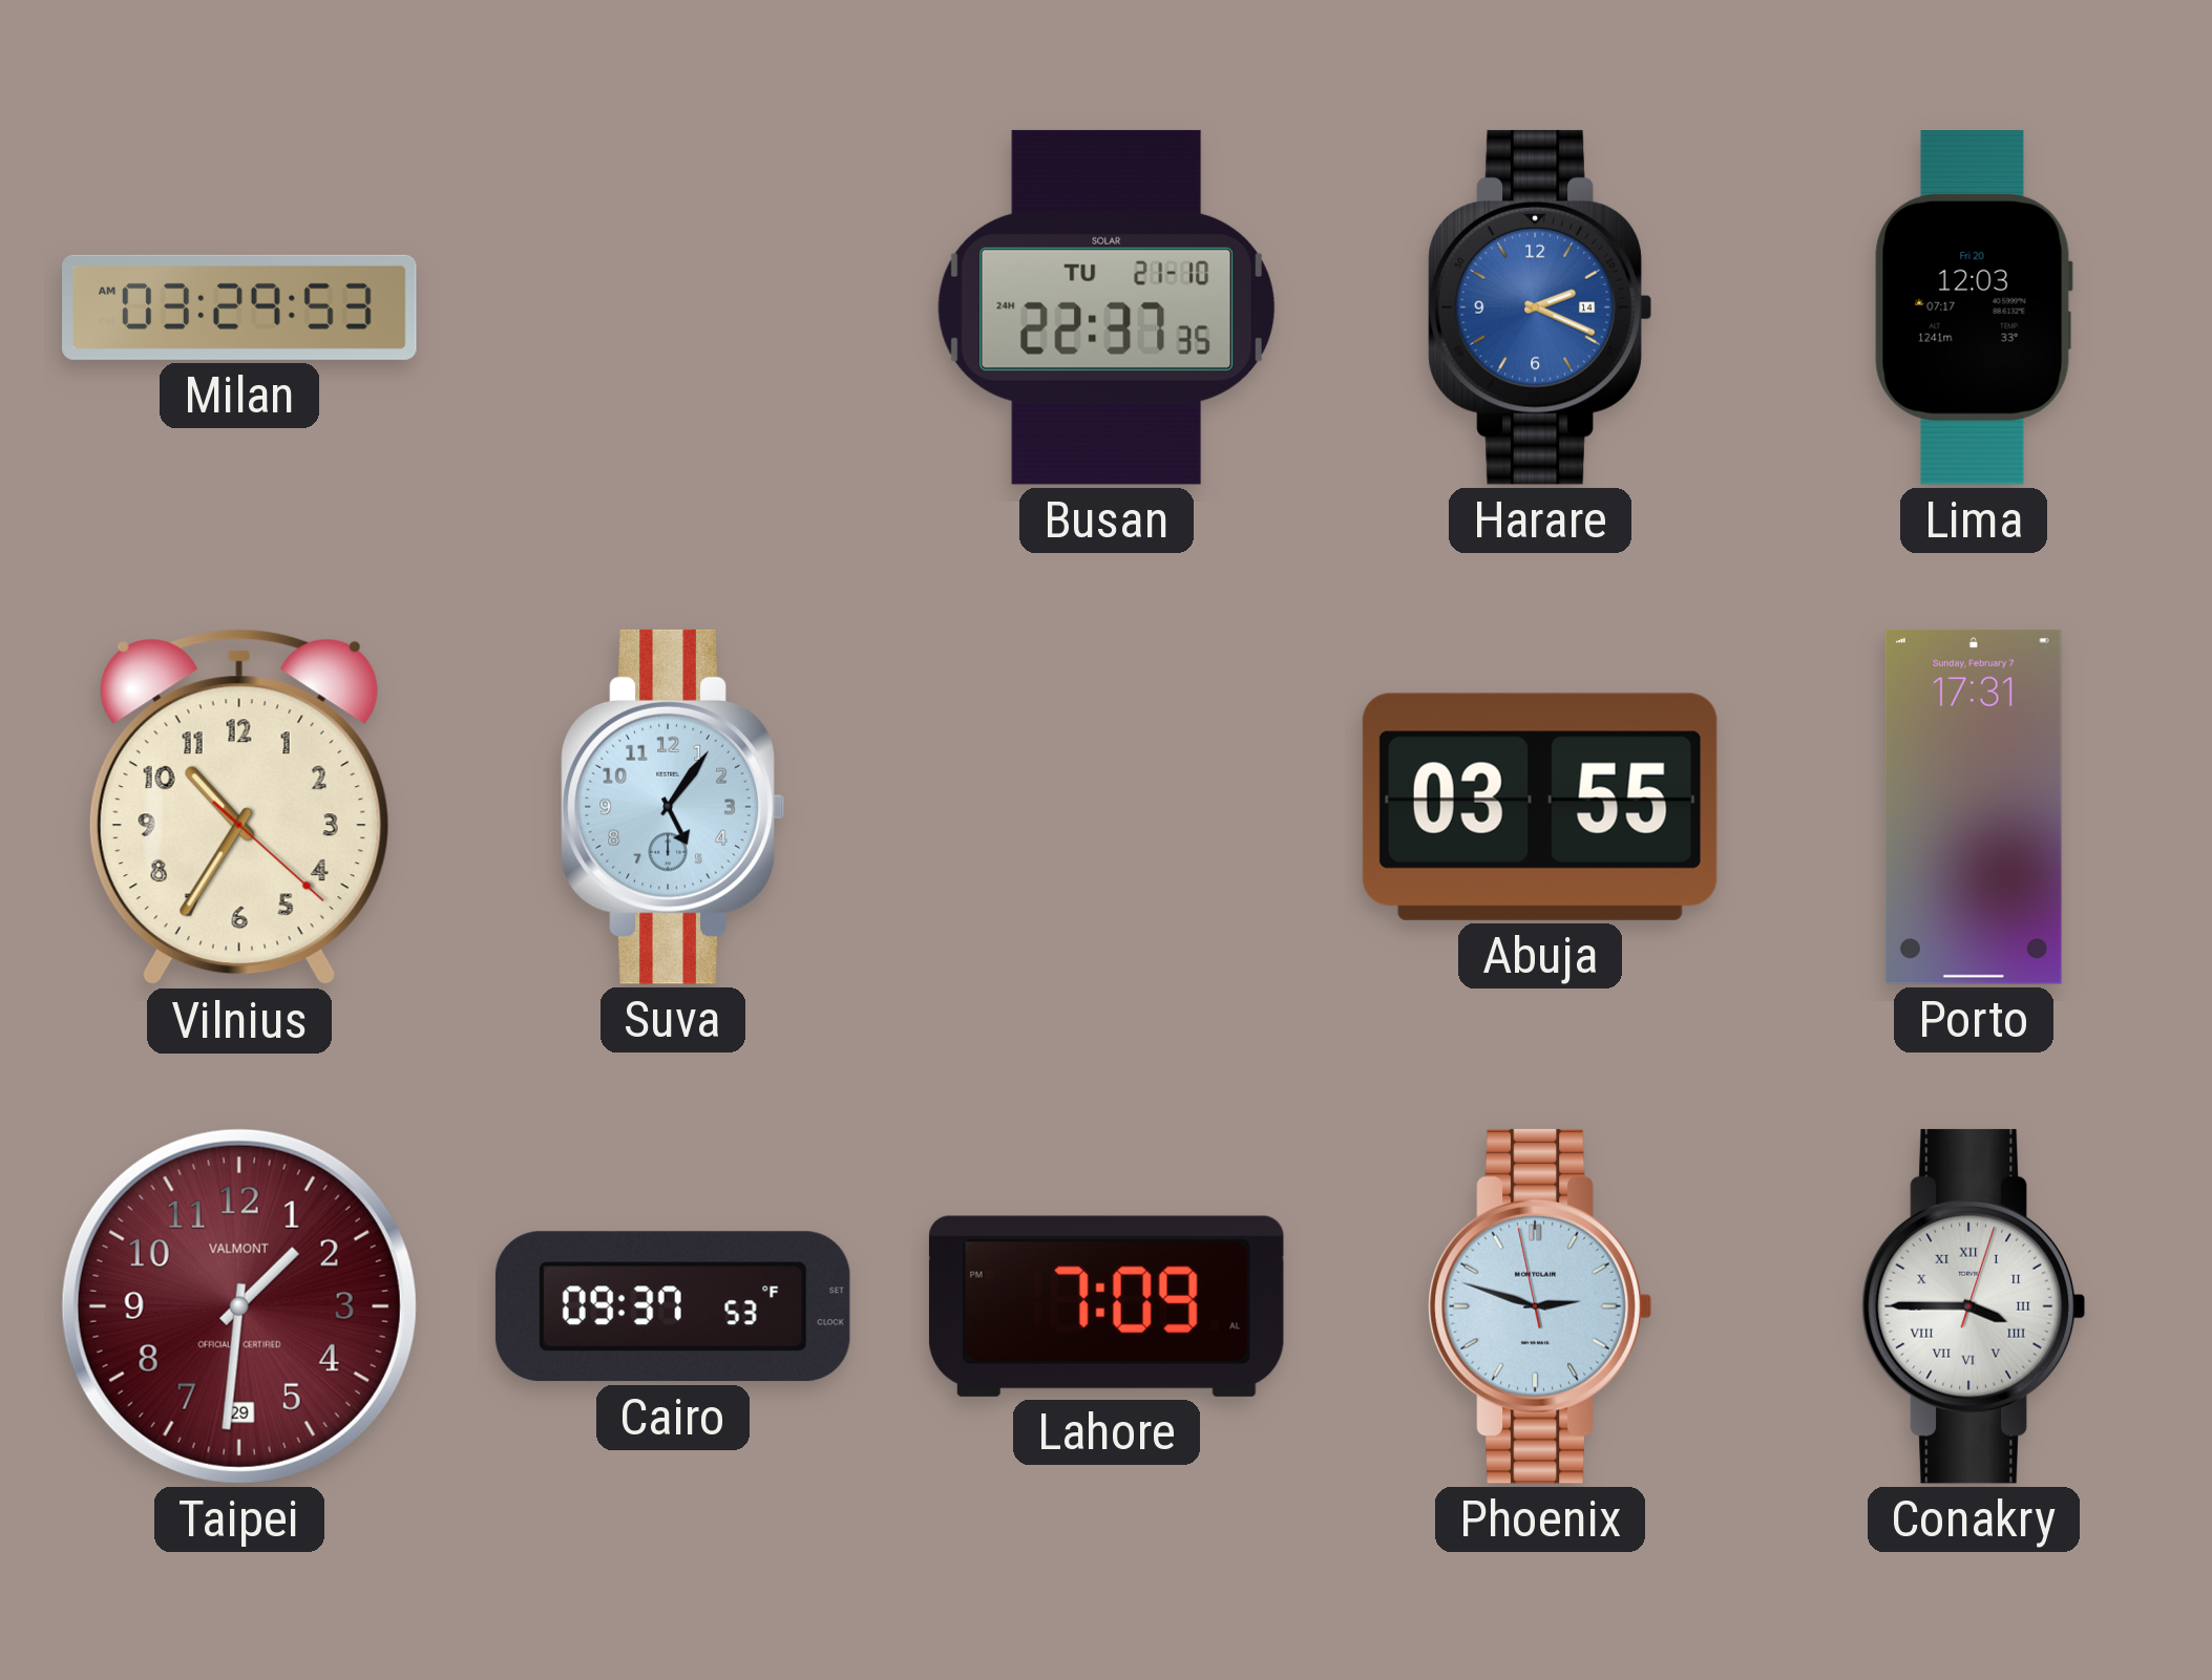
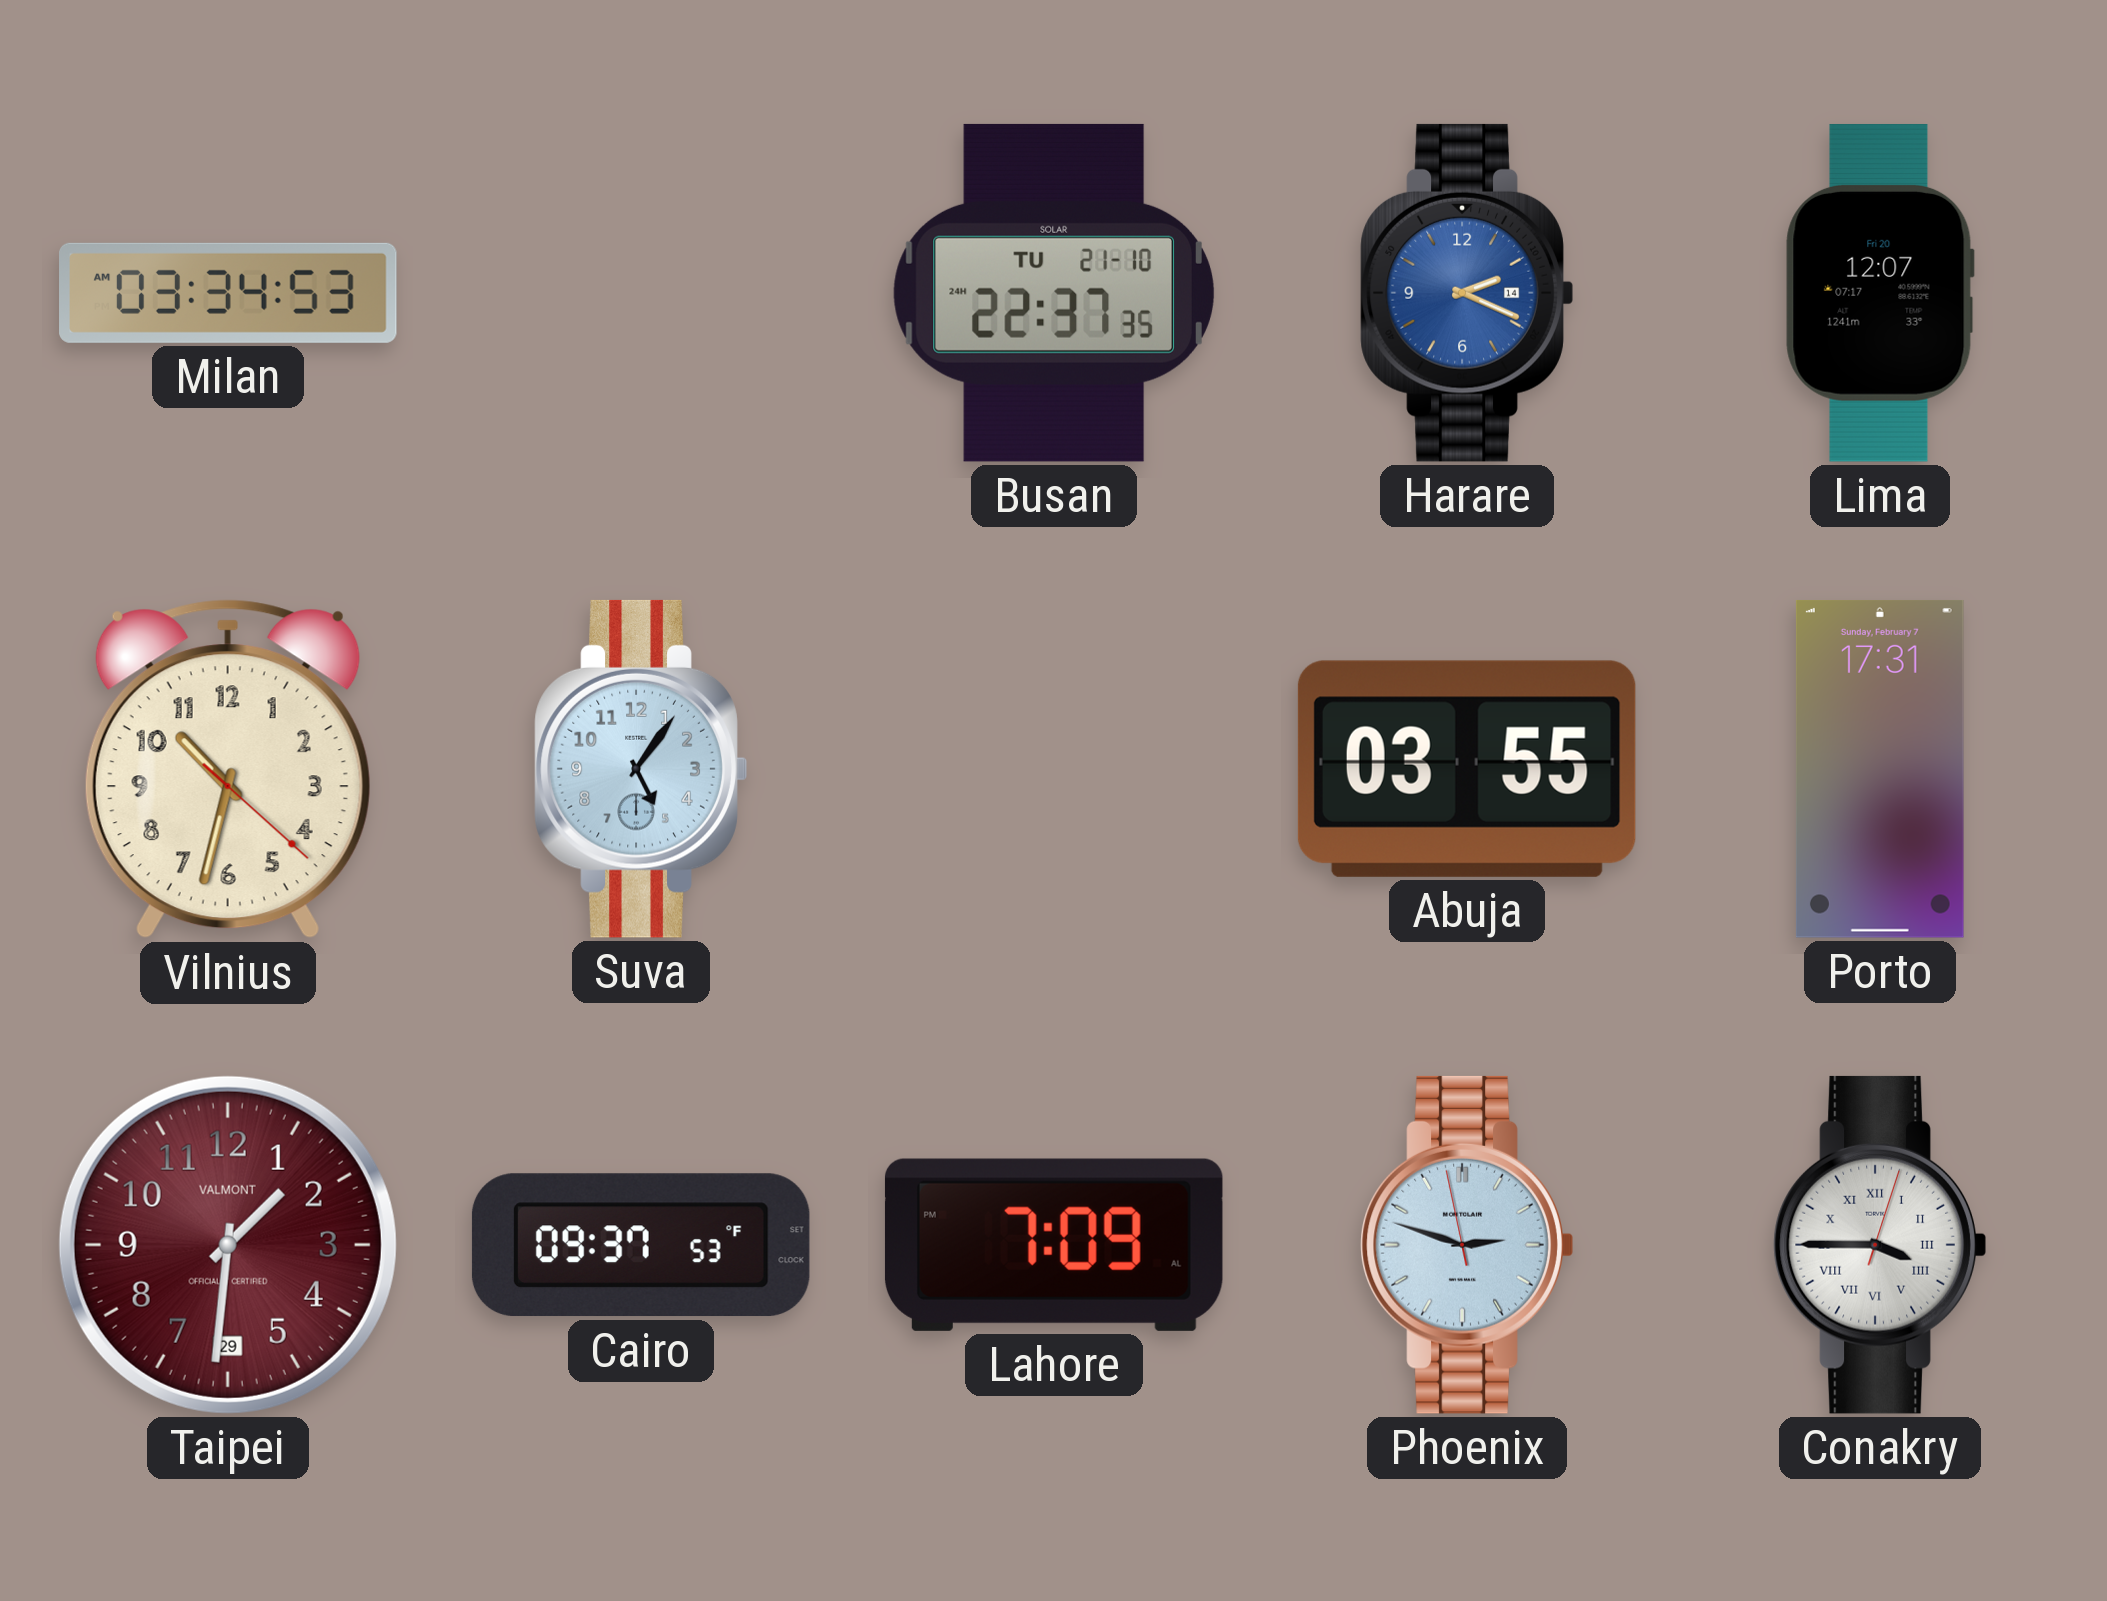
Milan: 03:29 -> 03:34
Lima: 12:03 -> 12:07
Vilnius: 10:35 -> 10:32
